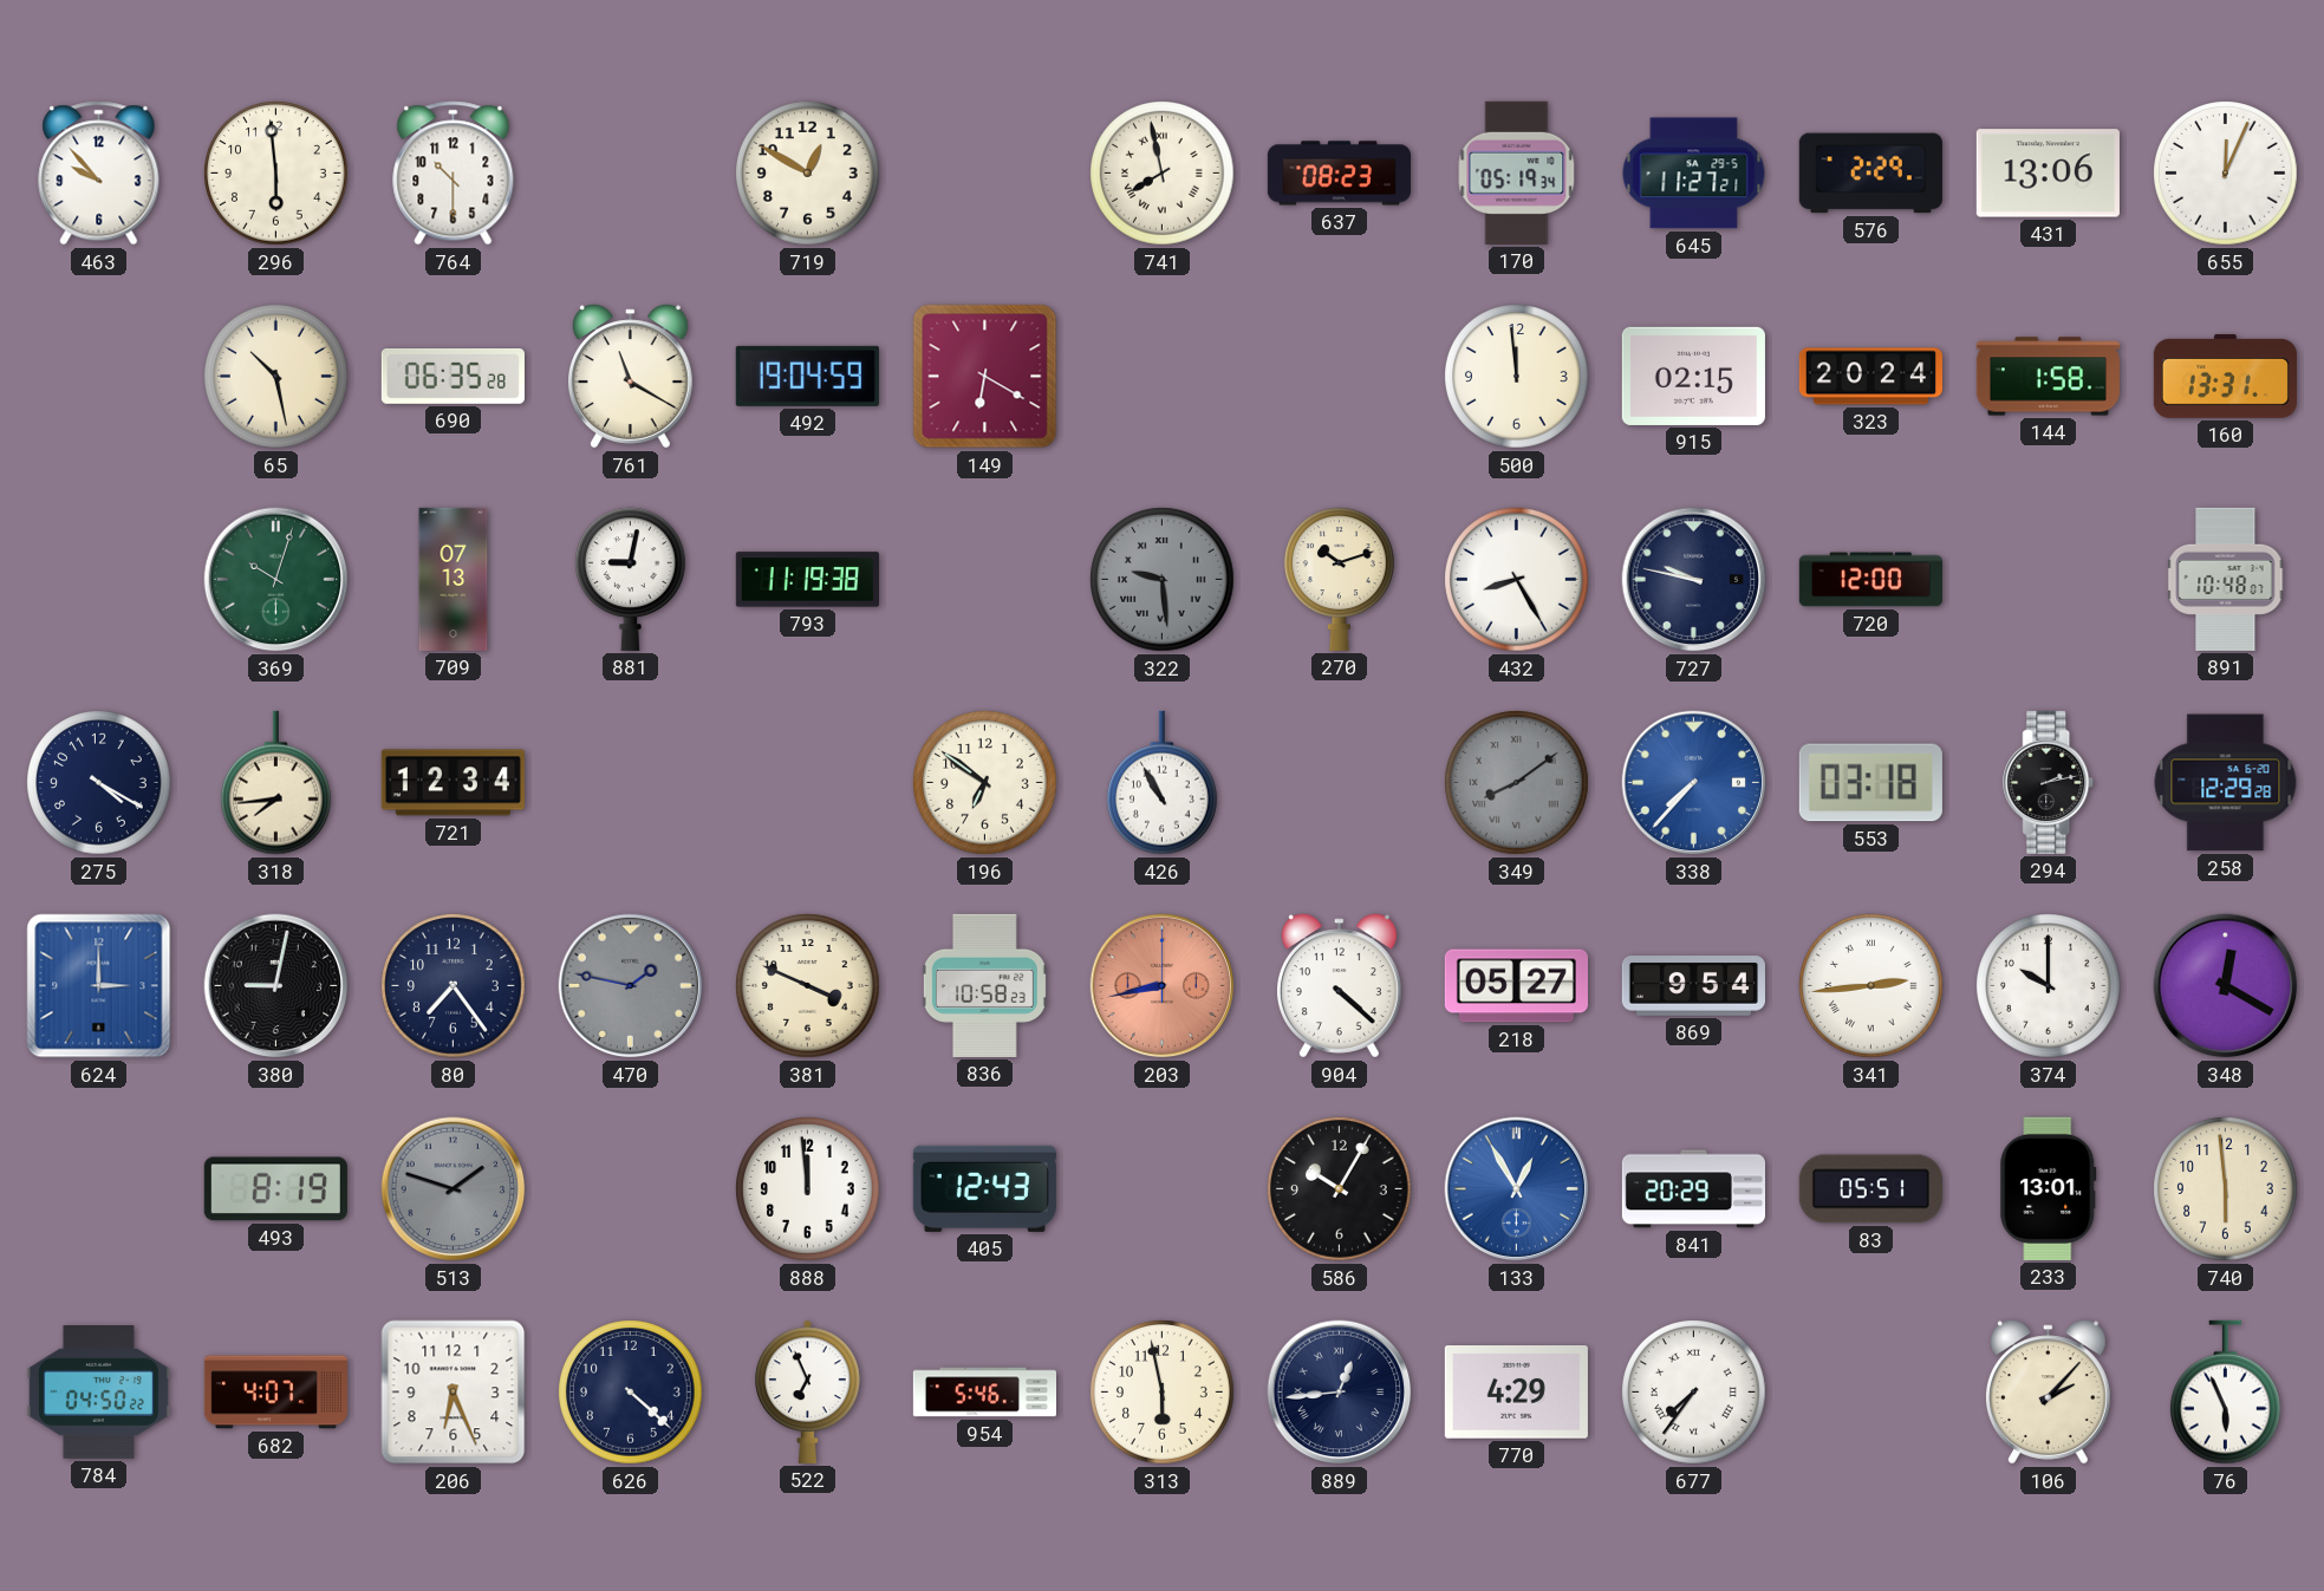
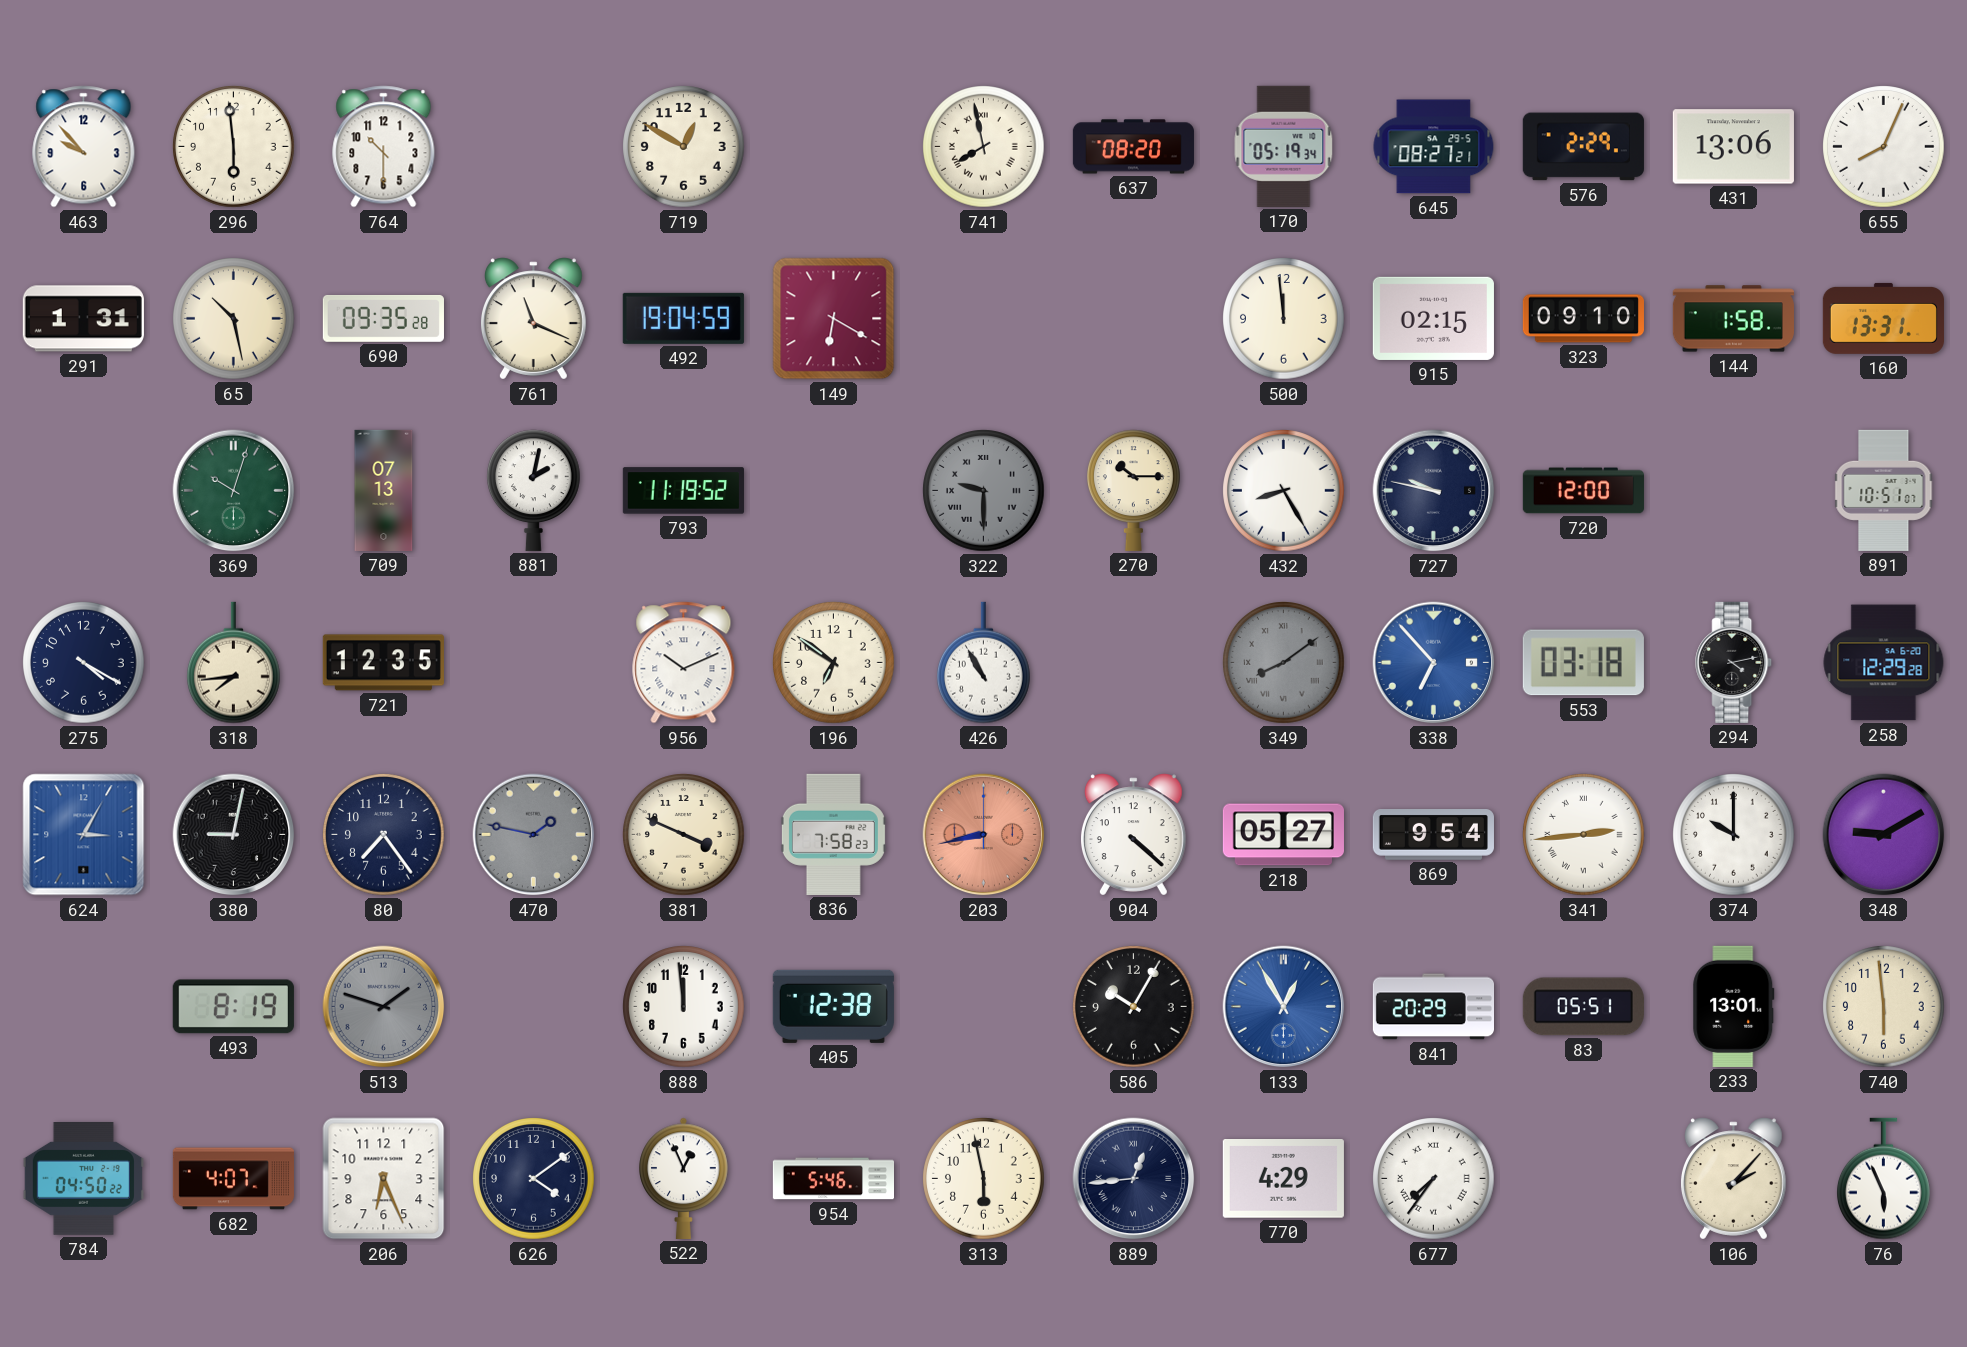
637: 08:23 -> 08:20
645: 11:27 -> 08:27
655: 12:04 -> 8:04
291: none -> 1:31
690: 06:35 -> 09:35
761: 11:20 -> 11:19
323: 20:24 -> 09:10
881: 9:02 -> 2:02
793: 11:19:38 -> 11:19:52
322: 9:29 -> 9:30
270: 10:12 -> 10:15
891: 10:48 -> 10:51
721: 12:34 -> 12:35
956: none -> 10:11
338: 7:37 -> 6:53
294: 2:13 -> 4:13
624: 3:00 -> 3:05
836: 10:58 -> 7:58
348: 12:20 -> 9:10
405: 12:43 -> 12:38
626: 4:22 -> 4:09
522: 6:56 -> 12:56
